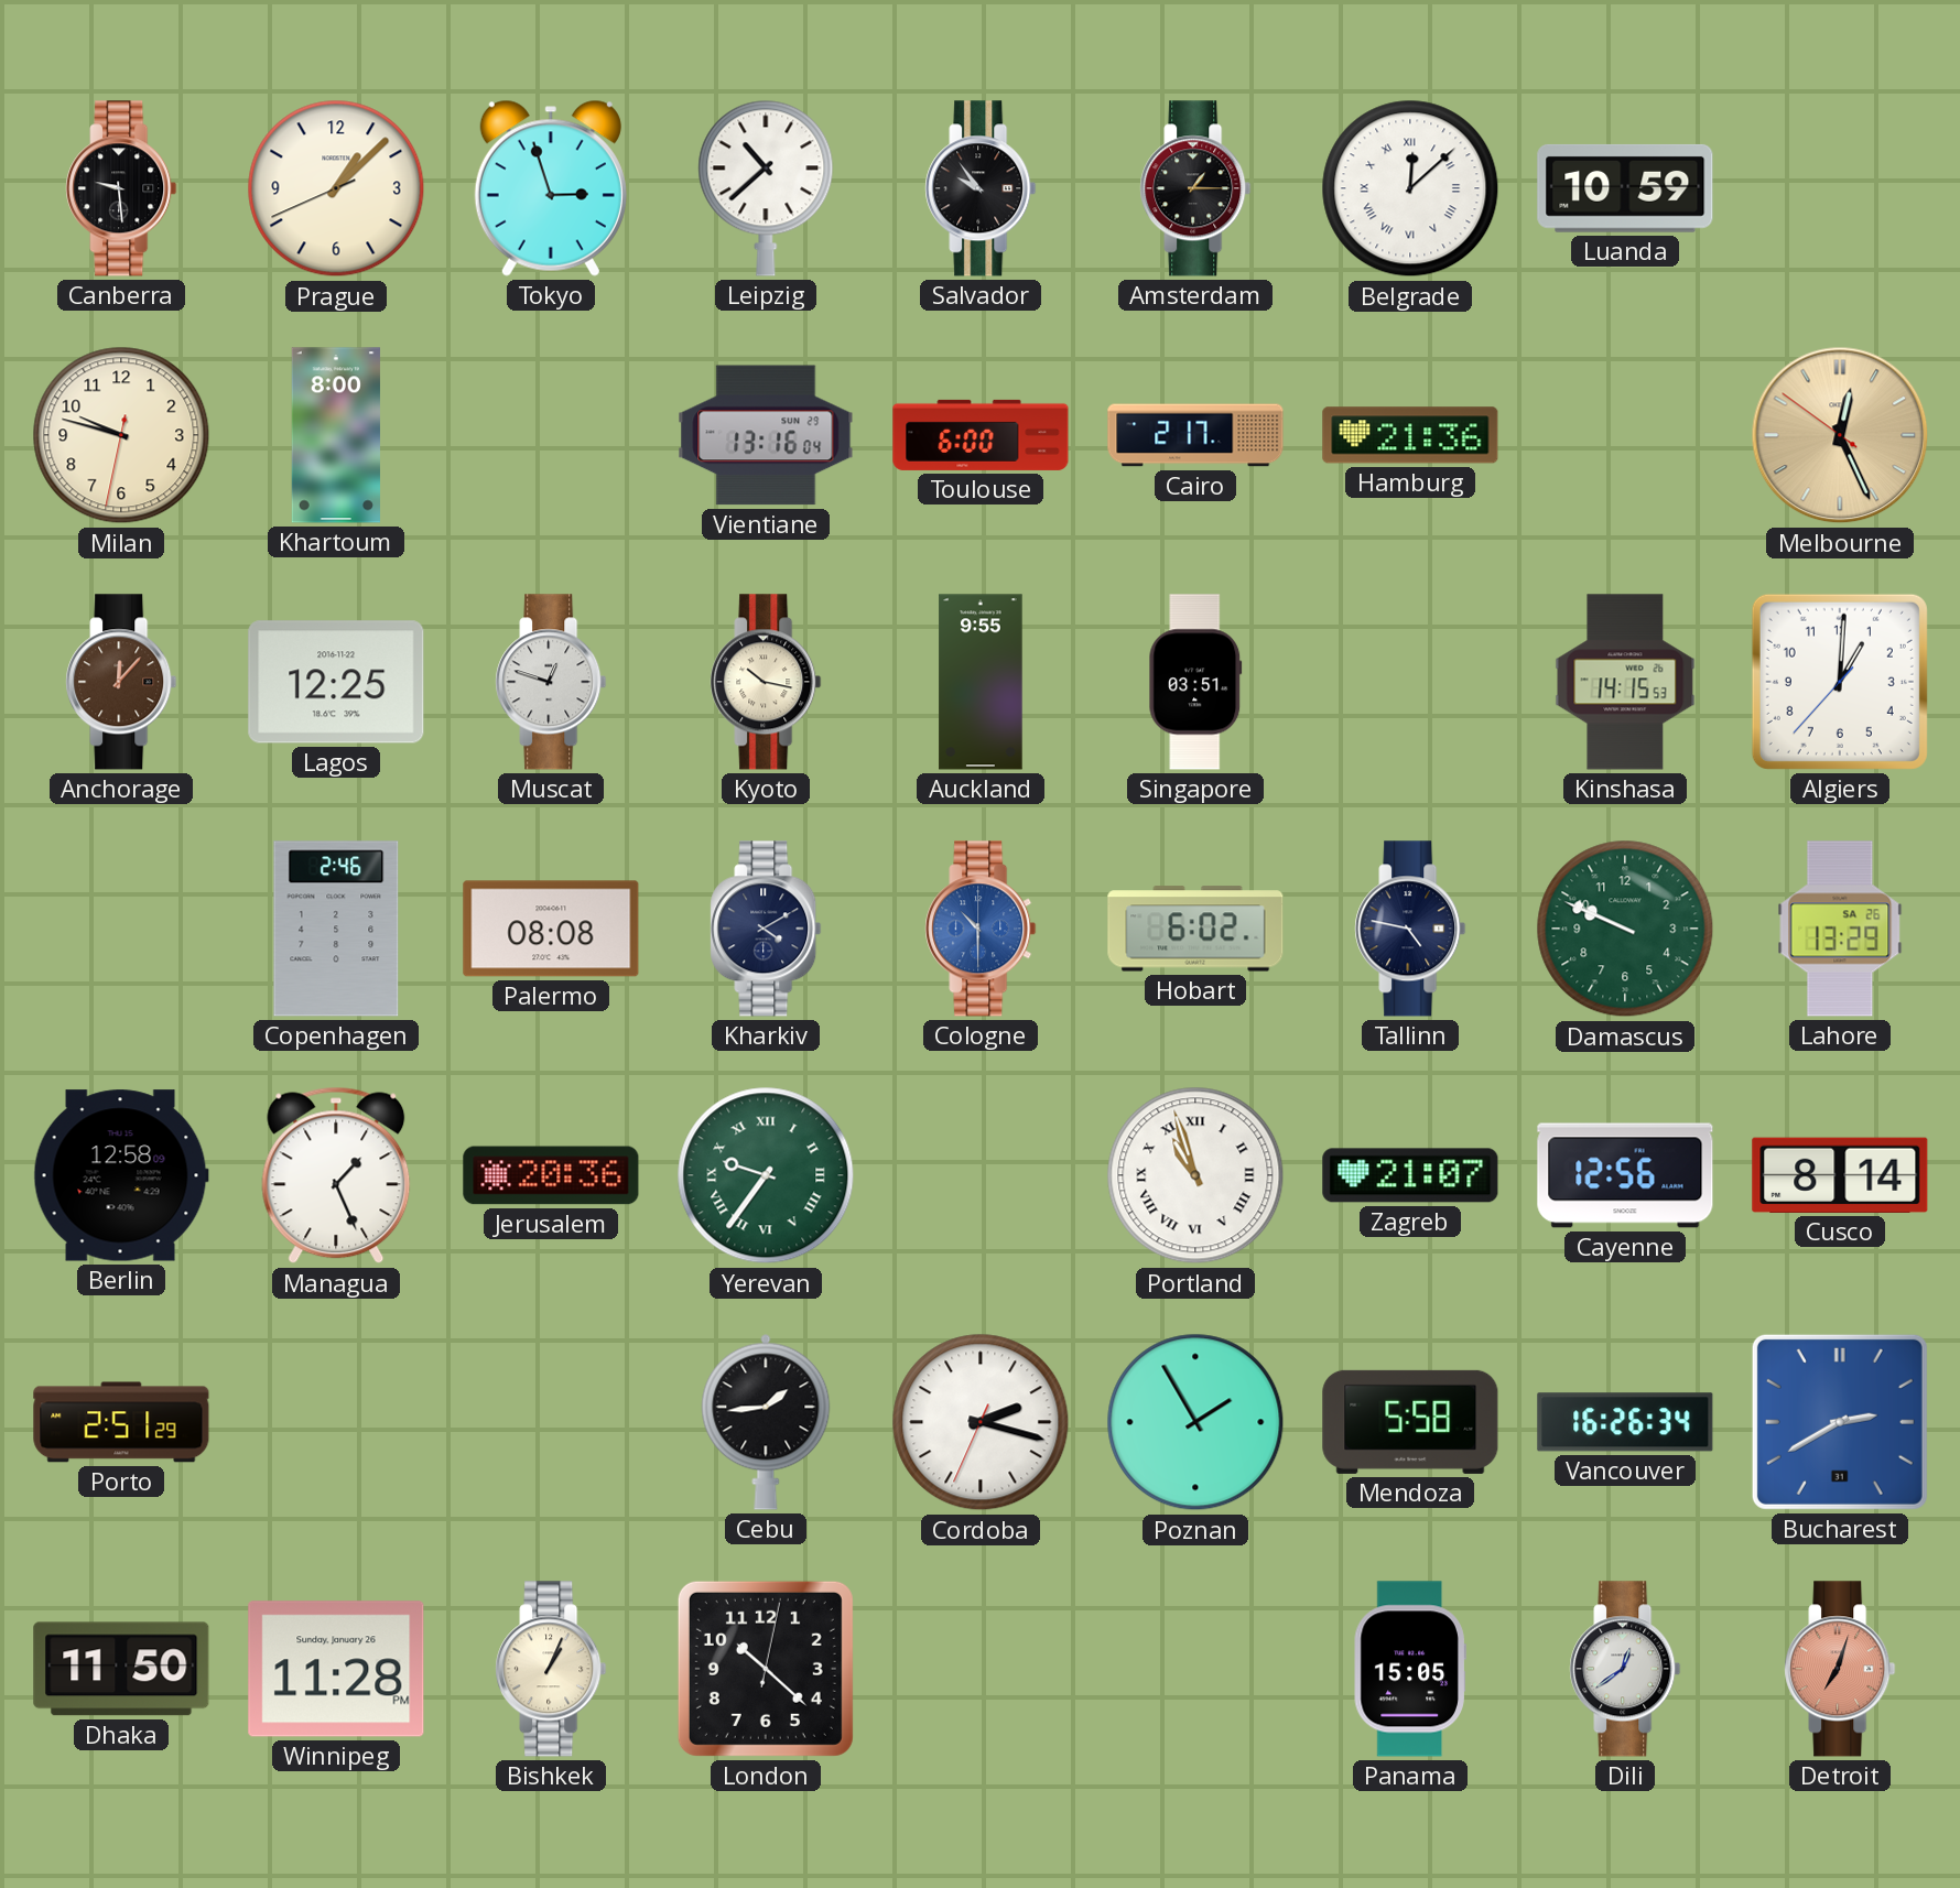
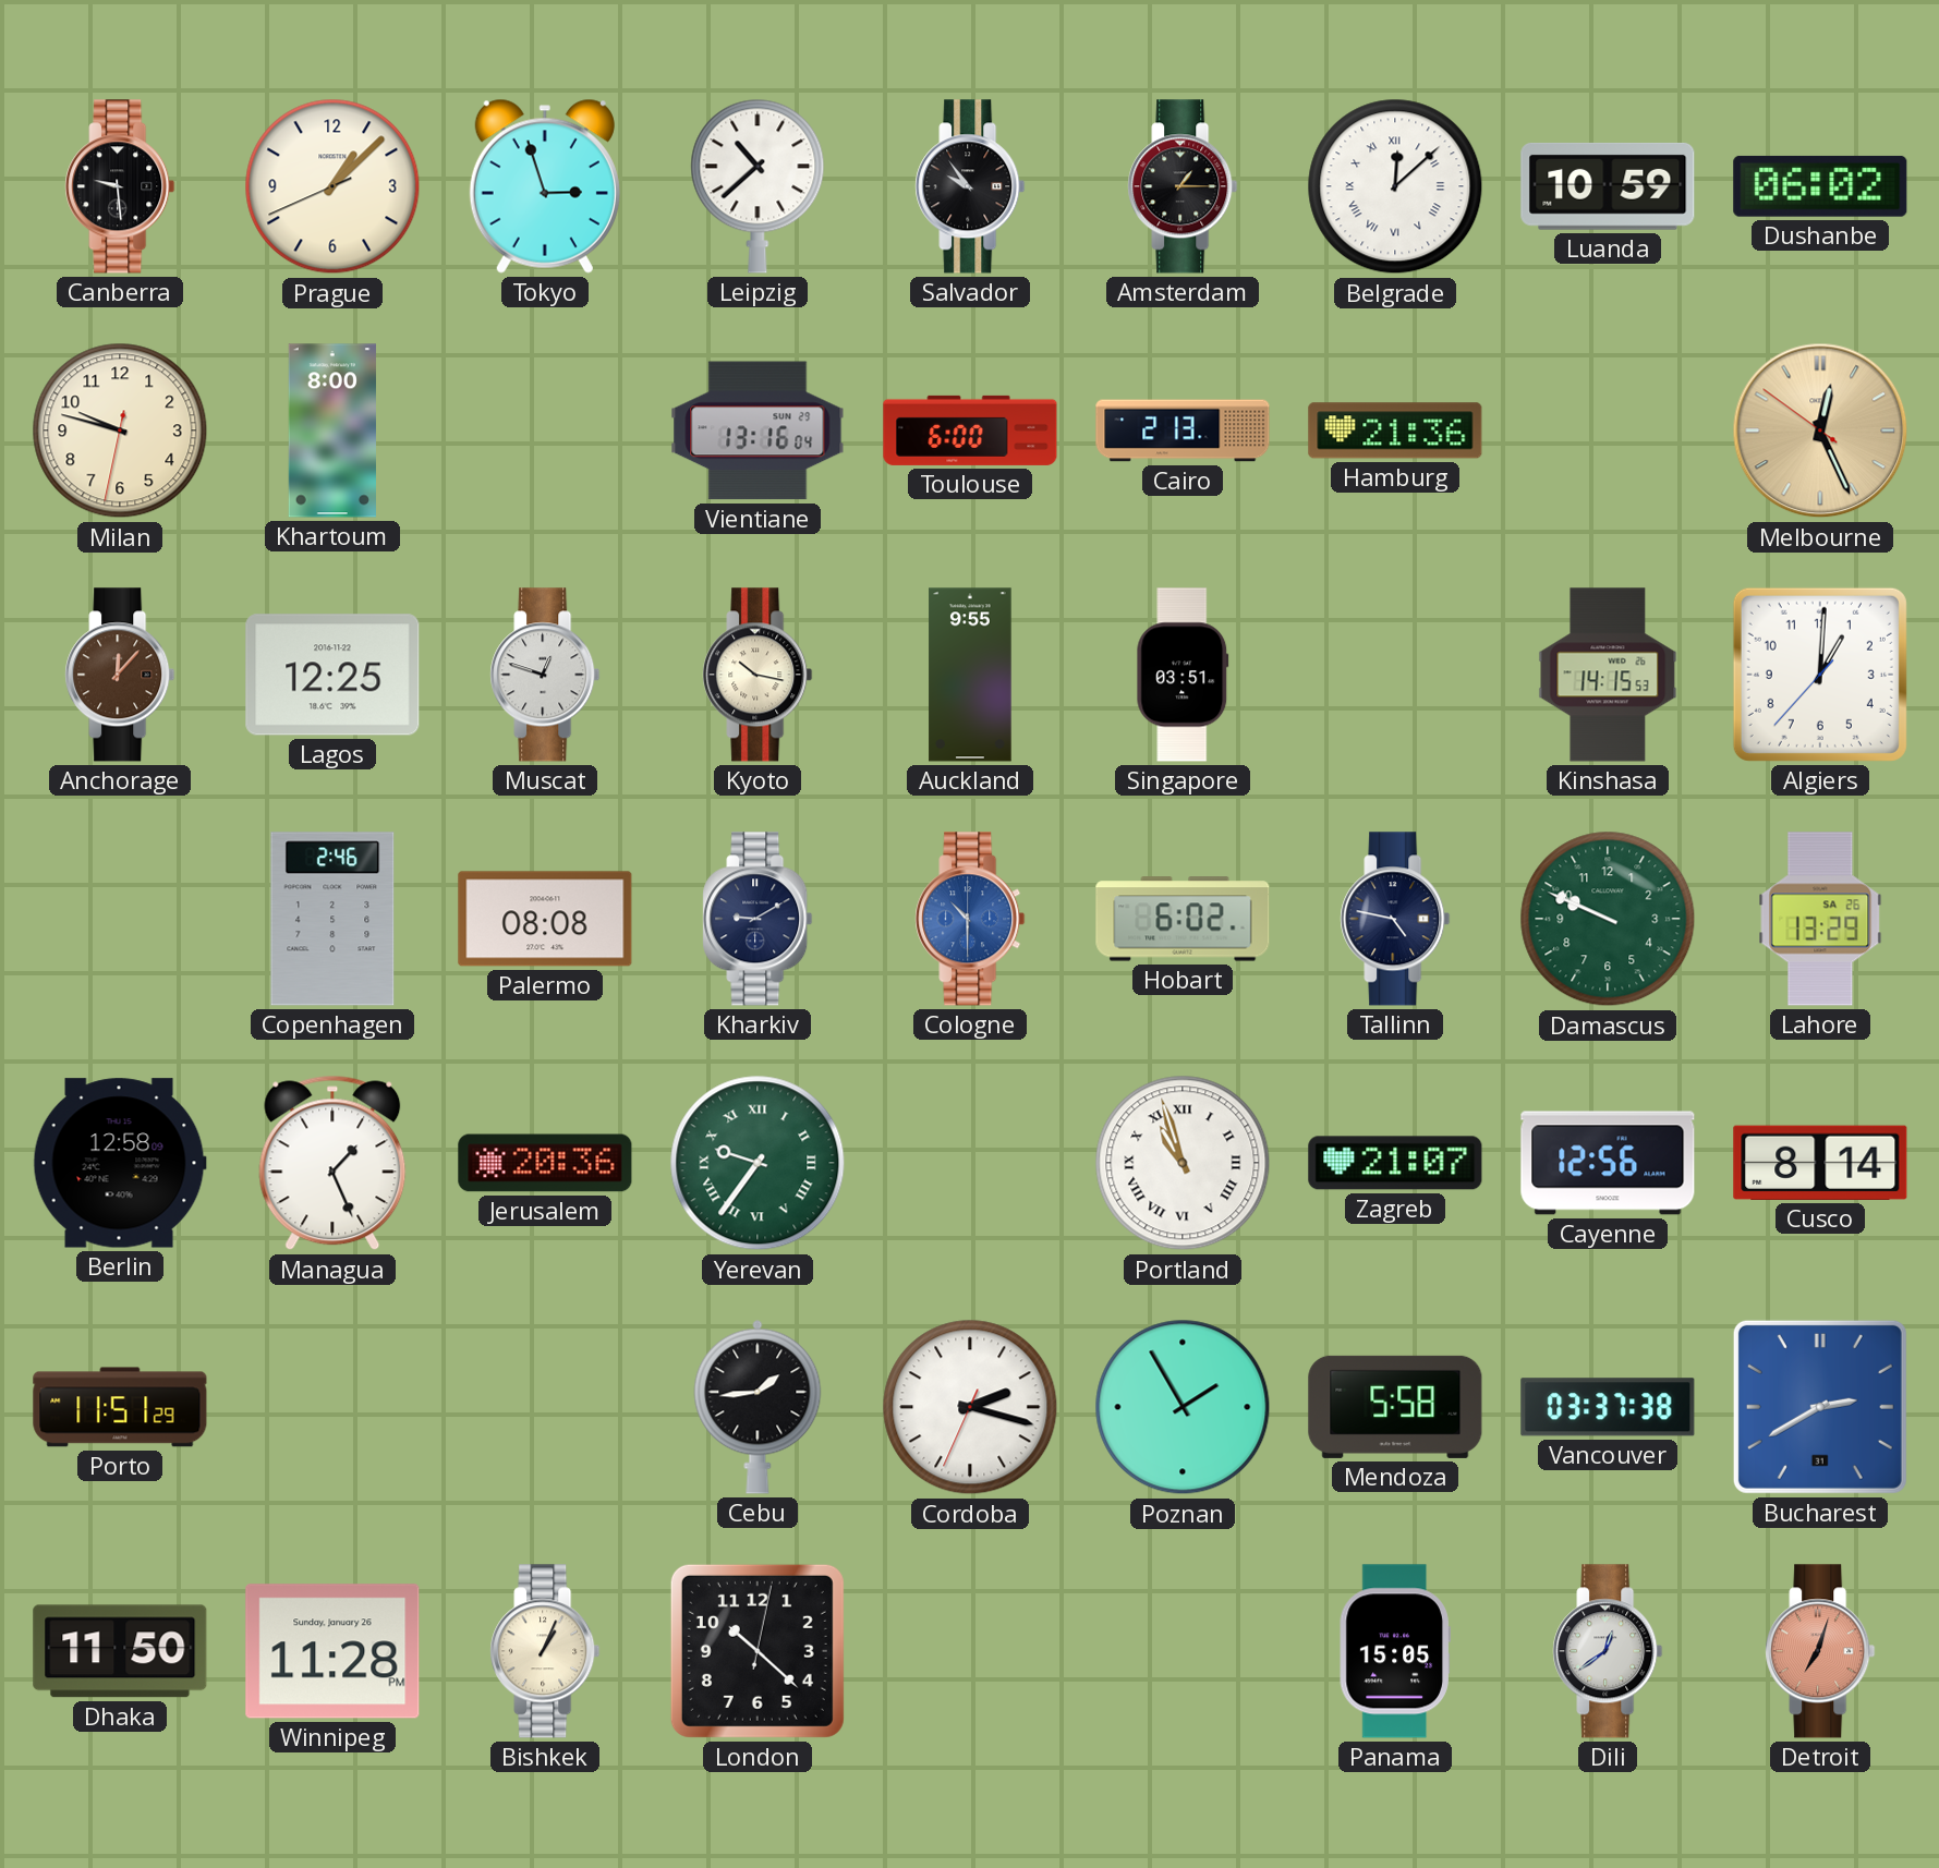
Dushanbe: none -> 06:02
Cairo: 2:17 -> 2:13
Kharkiv: 4:10 -> 9:10
Porto: 2:51 -> 11:51
Vancouver: 16:26 -> 03:37
